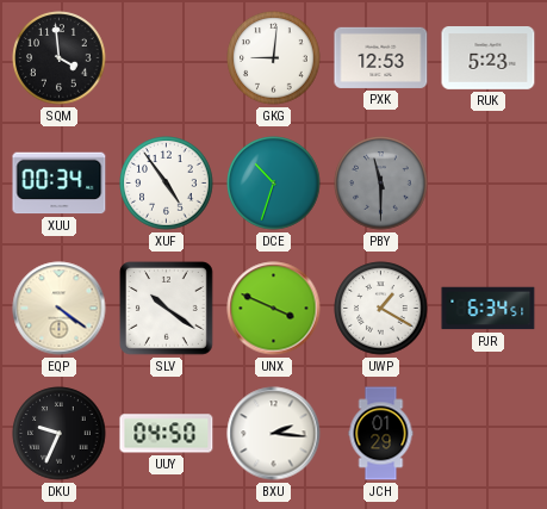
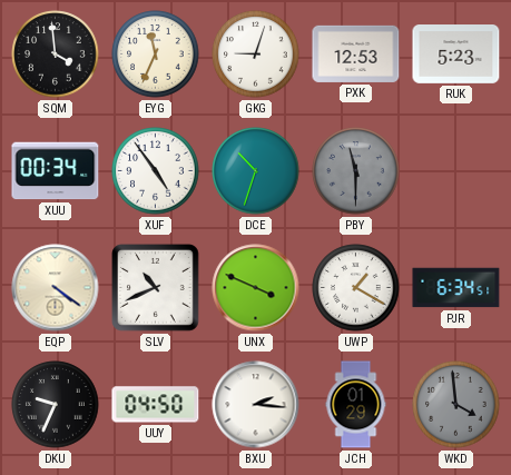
EYG: none -> 11:34
GKG: 9:01 -> 9:03
SLV: 10:21 -> 10:41
WKD: none -> 3:59
